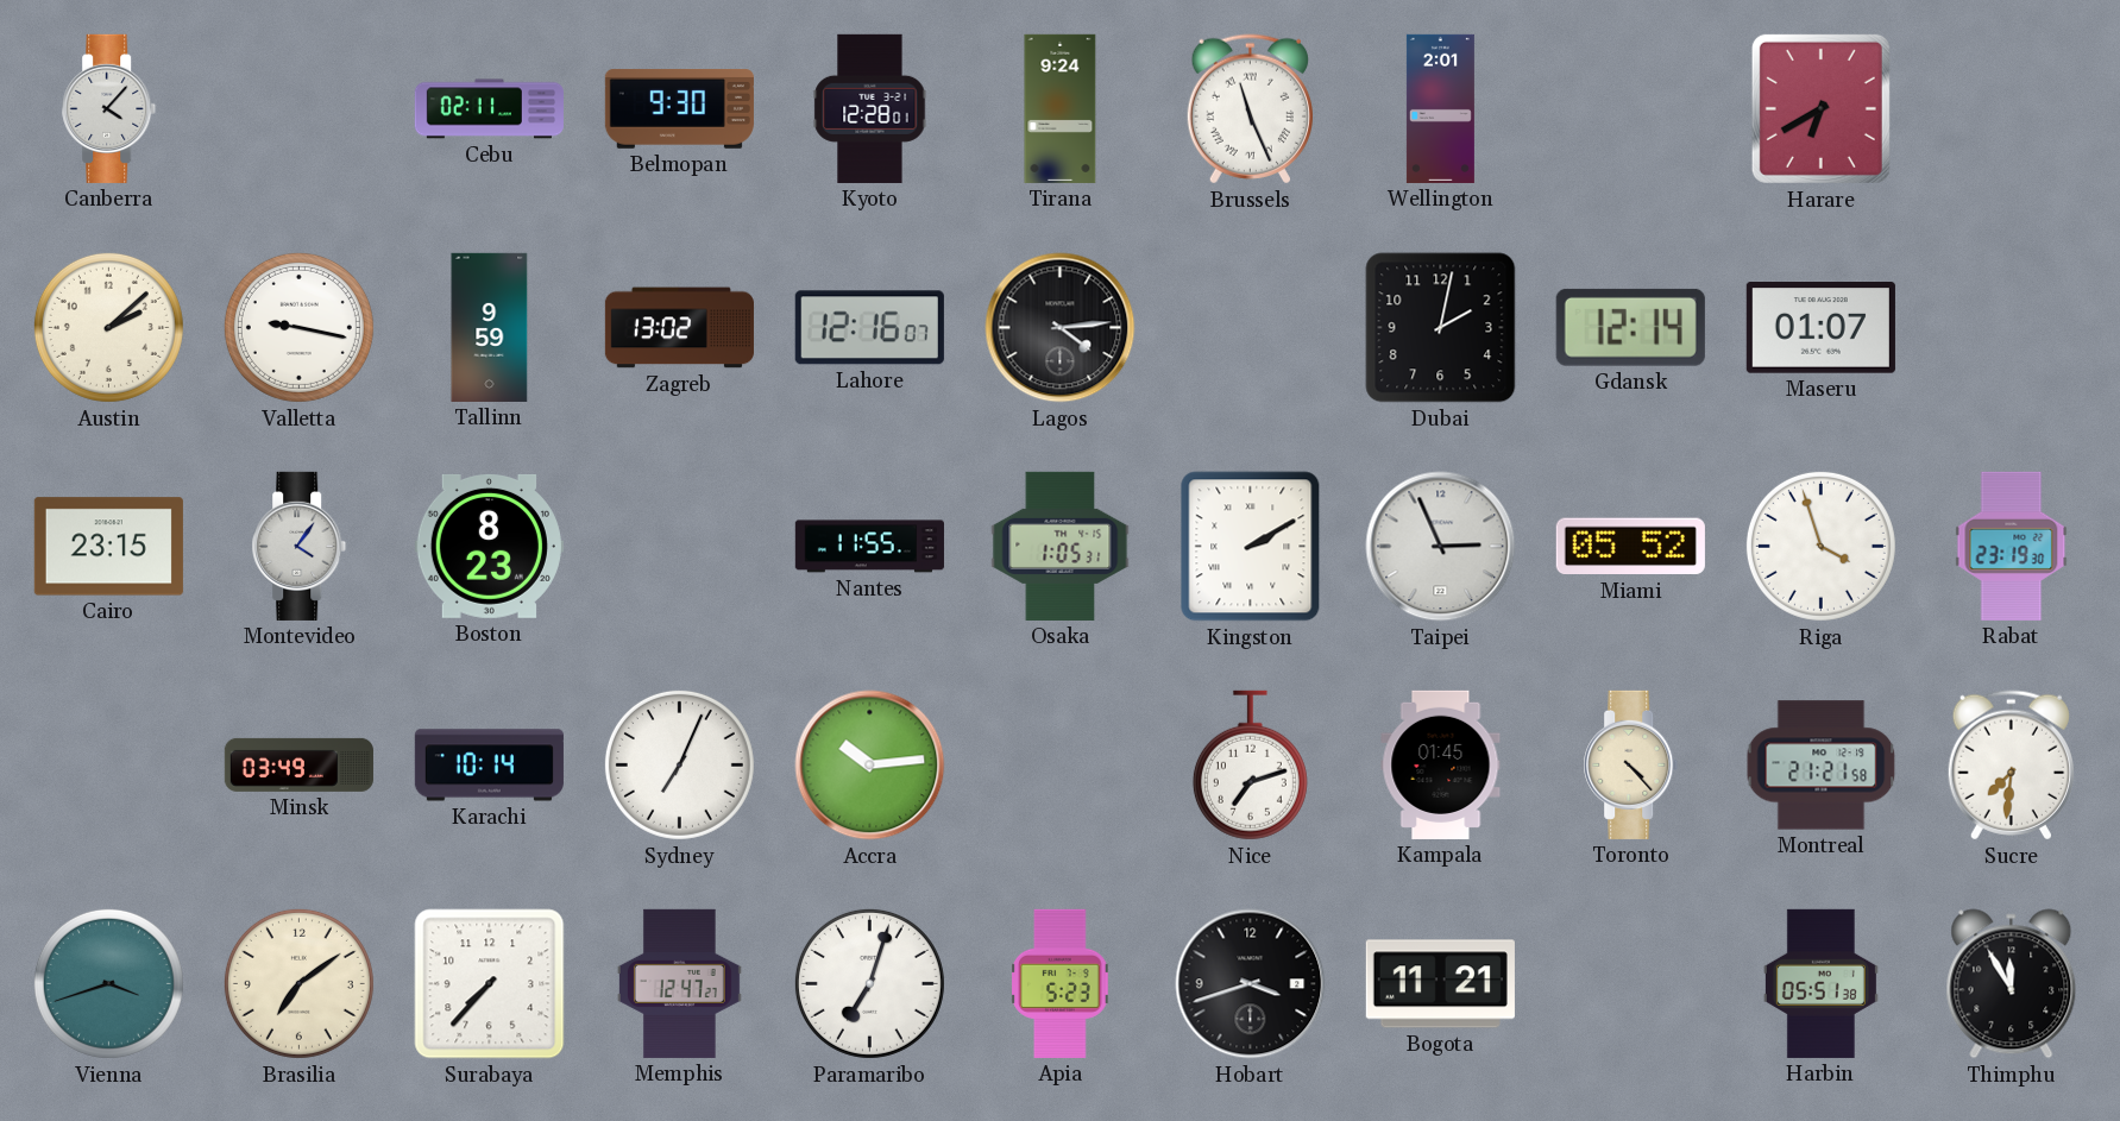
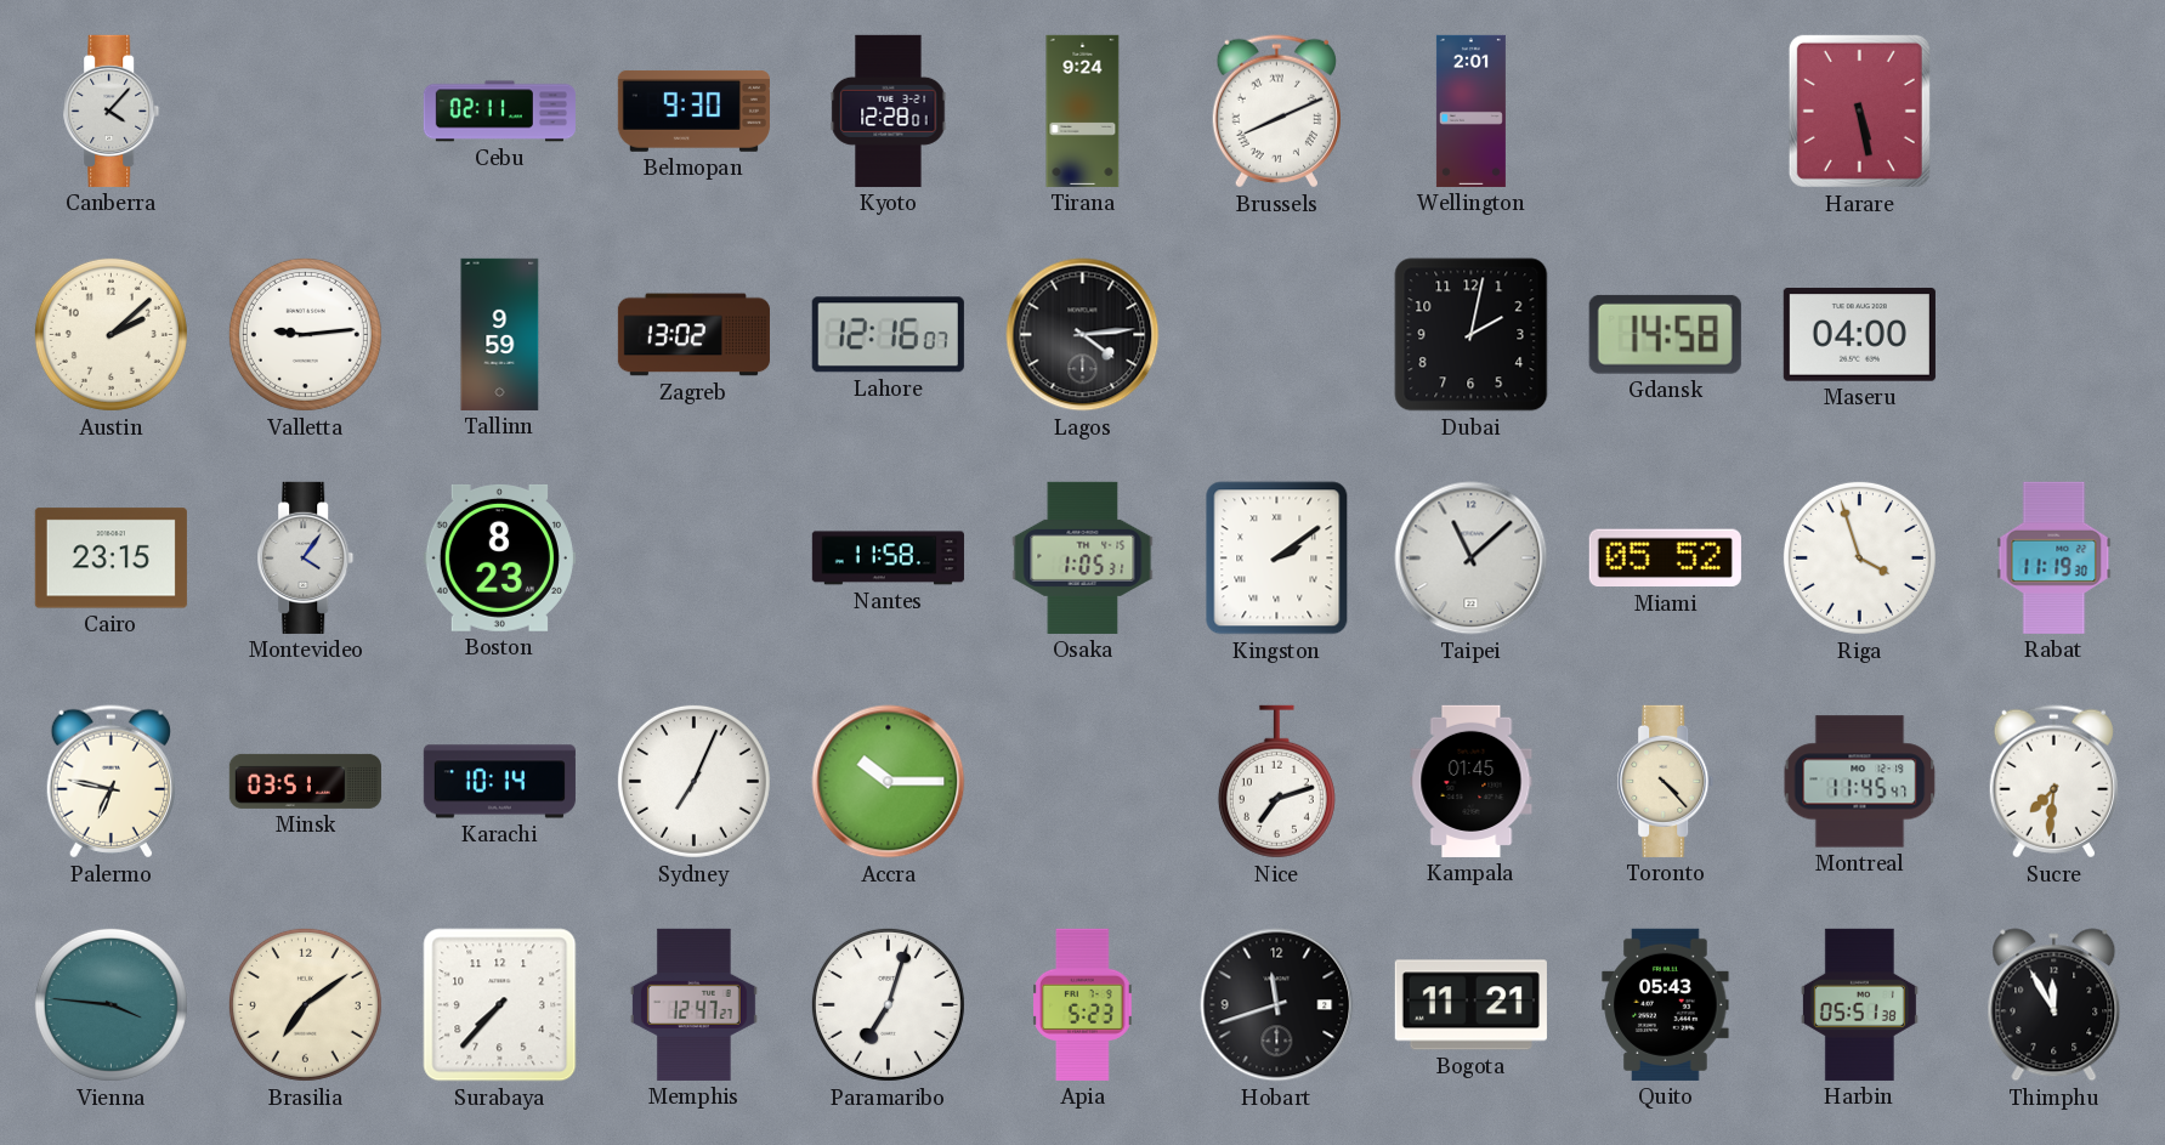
Brussels: 11:26 -> 8:11
Harare: 6:40 -> 5:28
Valletta: 9:17 -> 9:14
Gdansk: 12:14 -> 14:58
Maseru: 01:07 -> 04:00
Nantes: 11:55 -> 11:58
Kingston: 2:10 -> 2:09
Taipei: 2:56 -> 11:08
Rabat: 23:19 -> 11:19
Palermo: none -> 6:47
Minsk: 03:49 -> 03:51
Accra: 10:14 -> 10:15
Montreal: 21:21 -> 11:45
Vienna: 3:42 -> 3:46
Hobart: 3:42 -> 11:42
Quito: none -> 05:43
